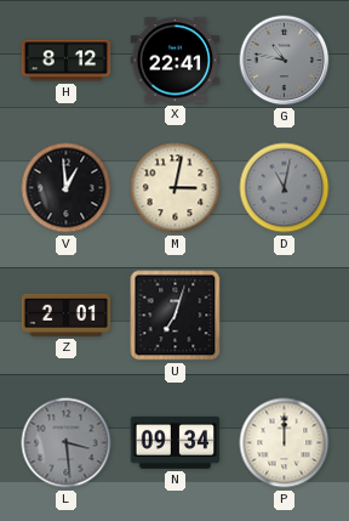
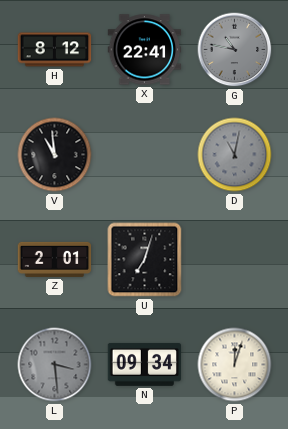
V: 12:59 -> 10:59
M: 3:02 -> none
P: 12:00 -> 12:03
